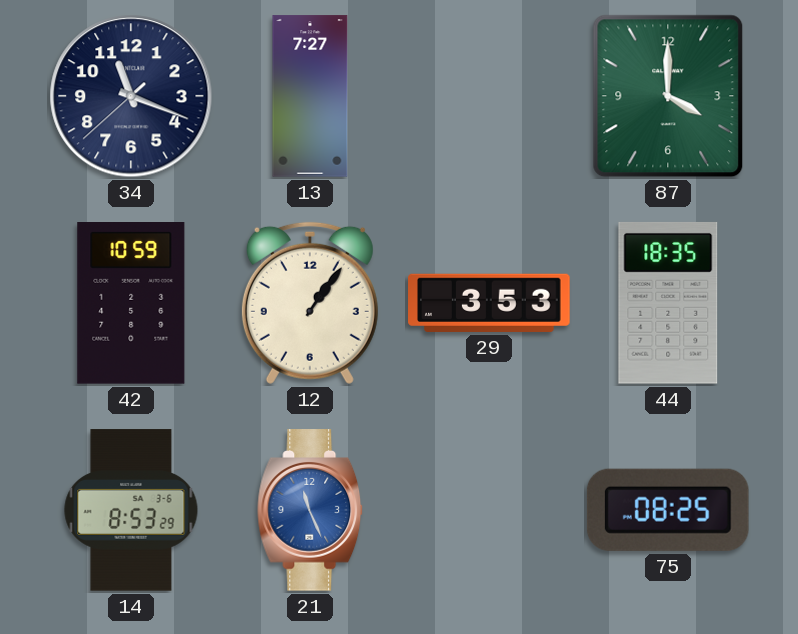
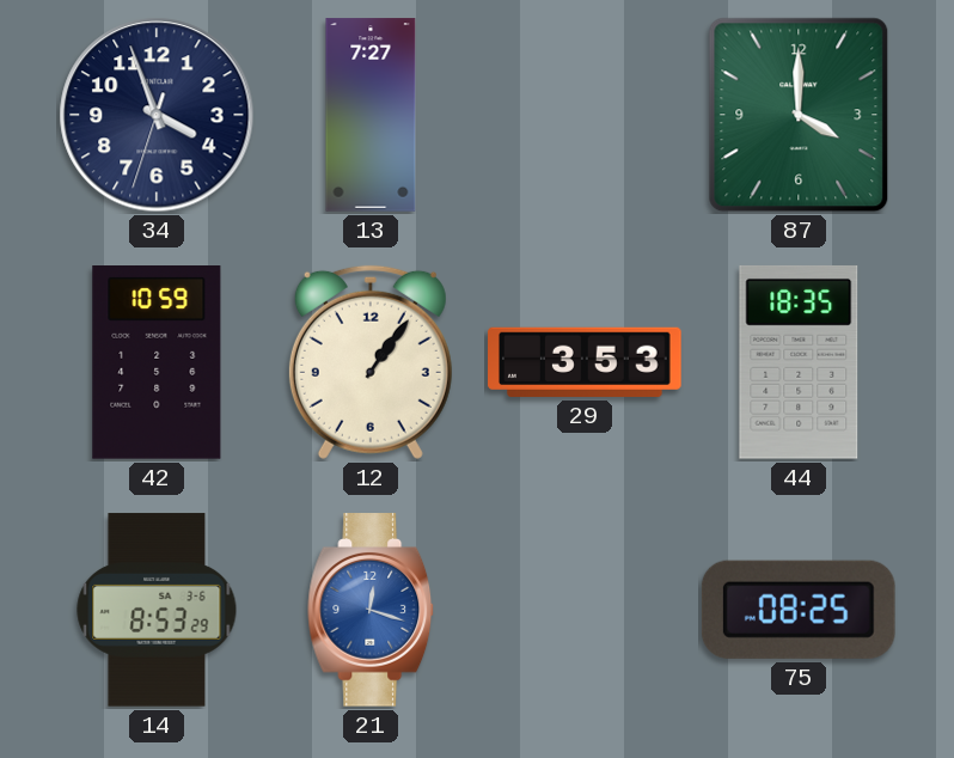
34: 11:18 -> 3:56
21: 11:26 -> 12:18
